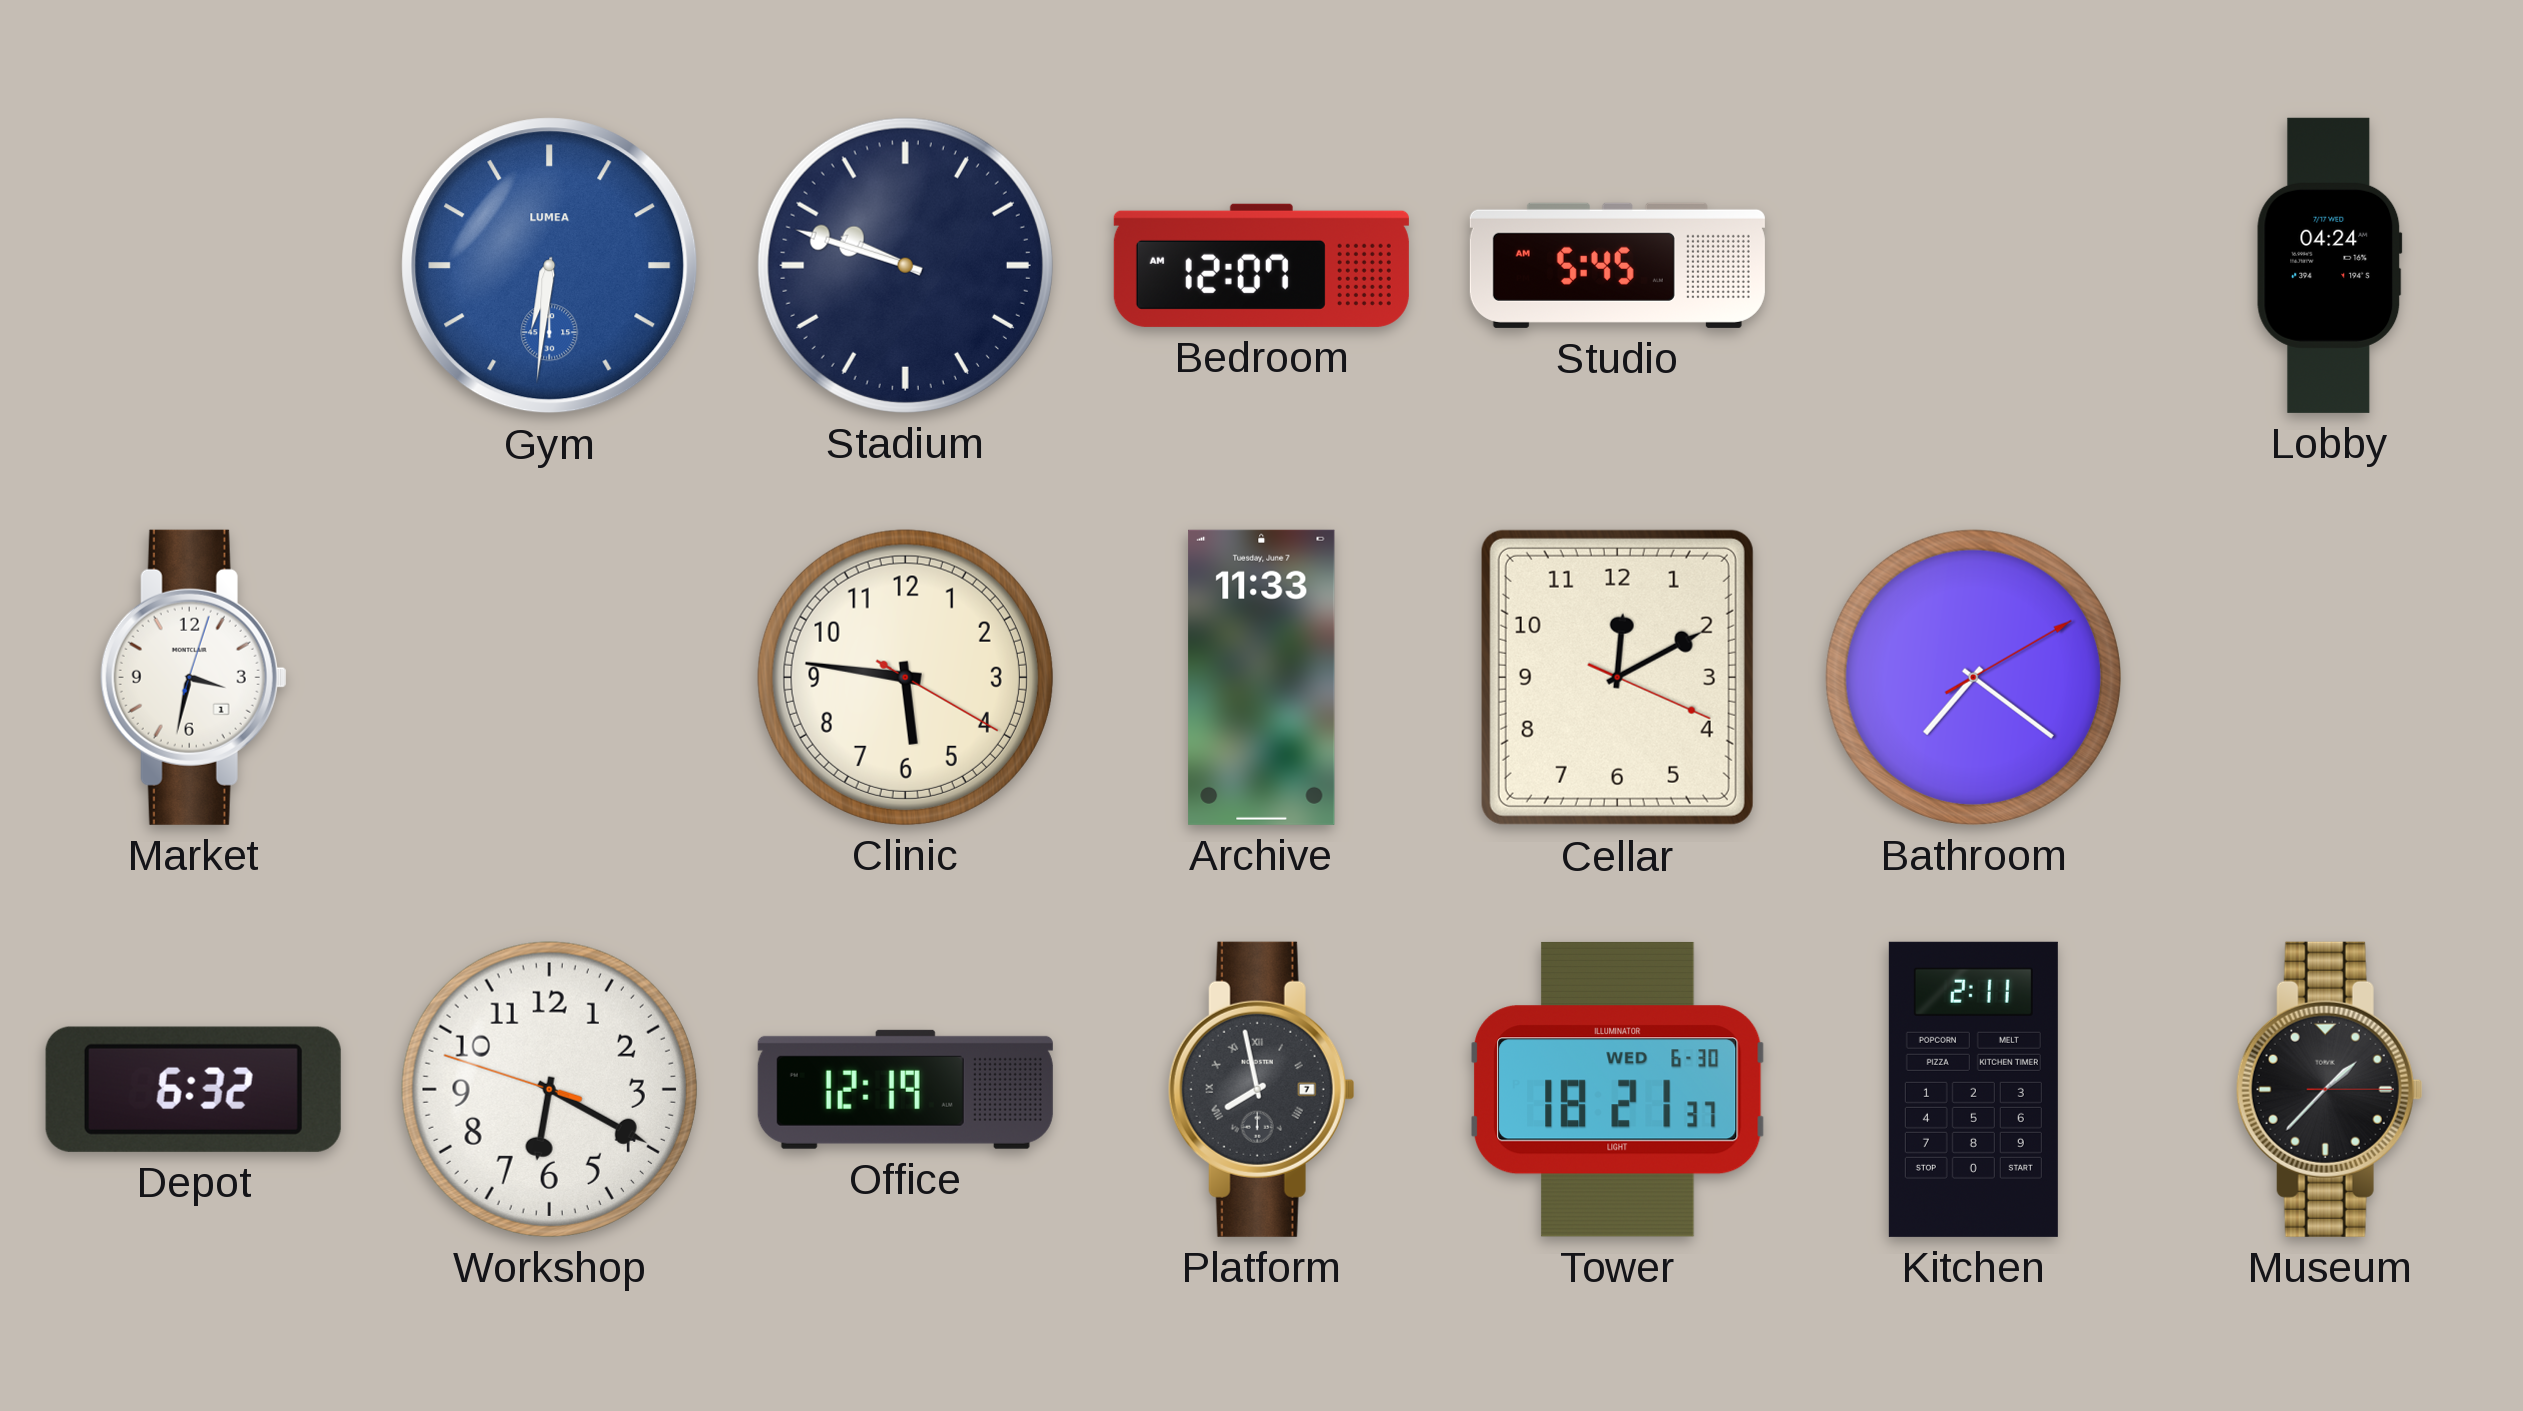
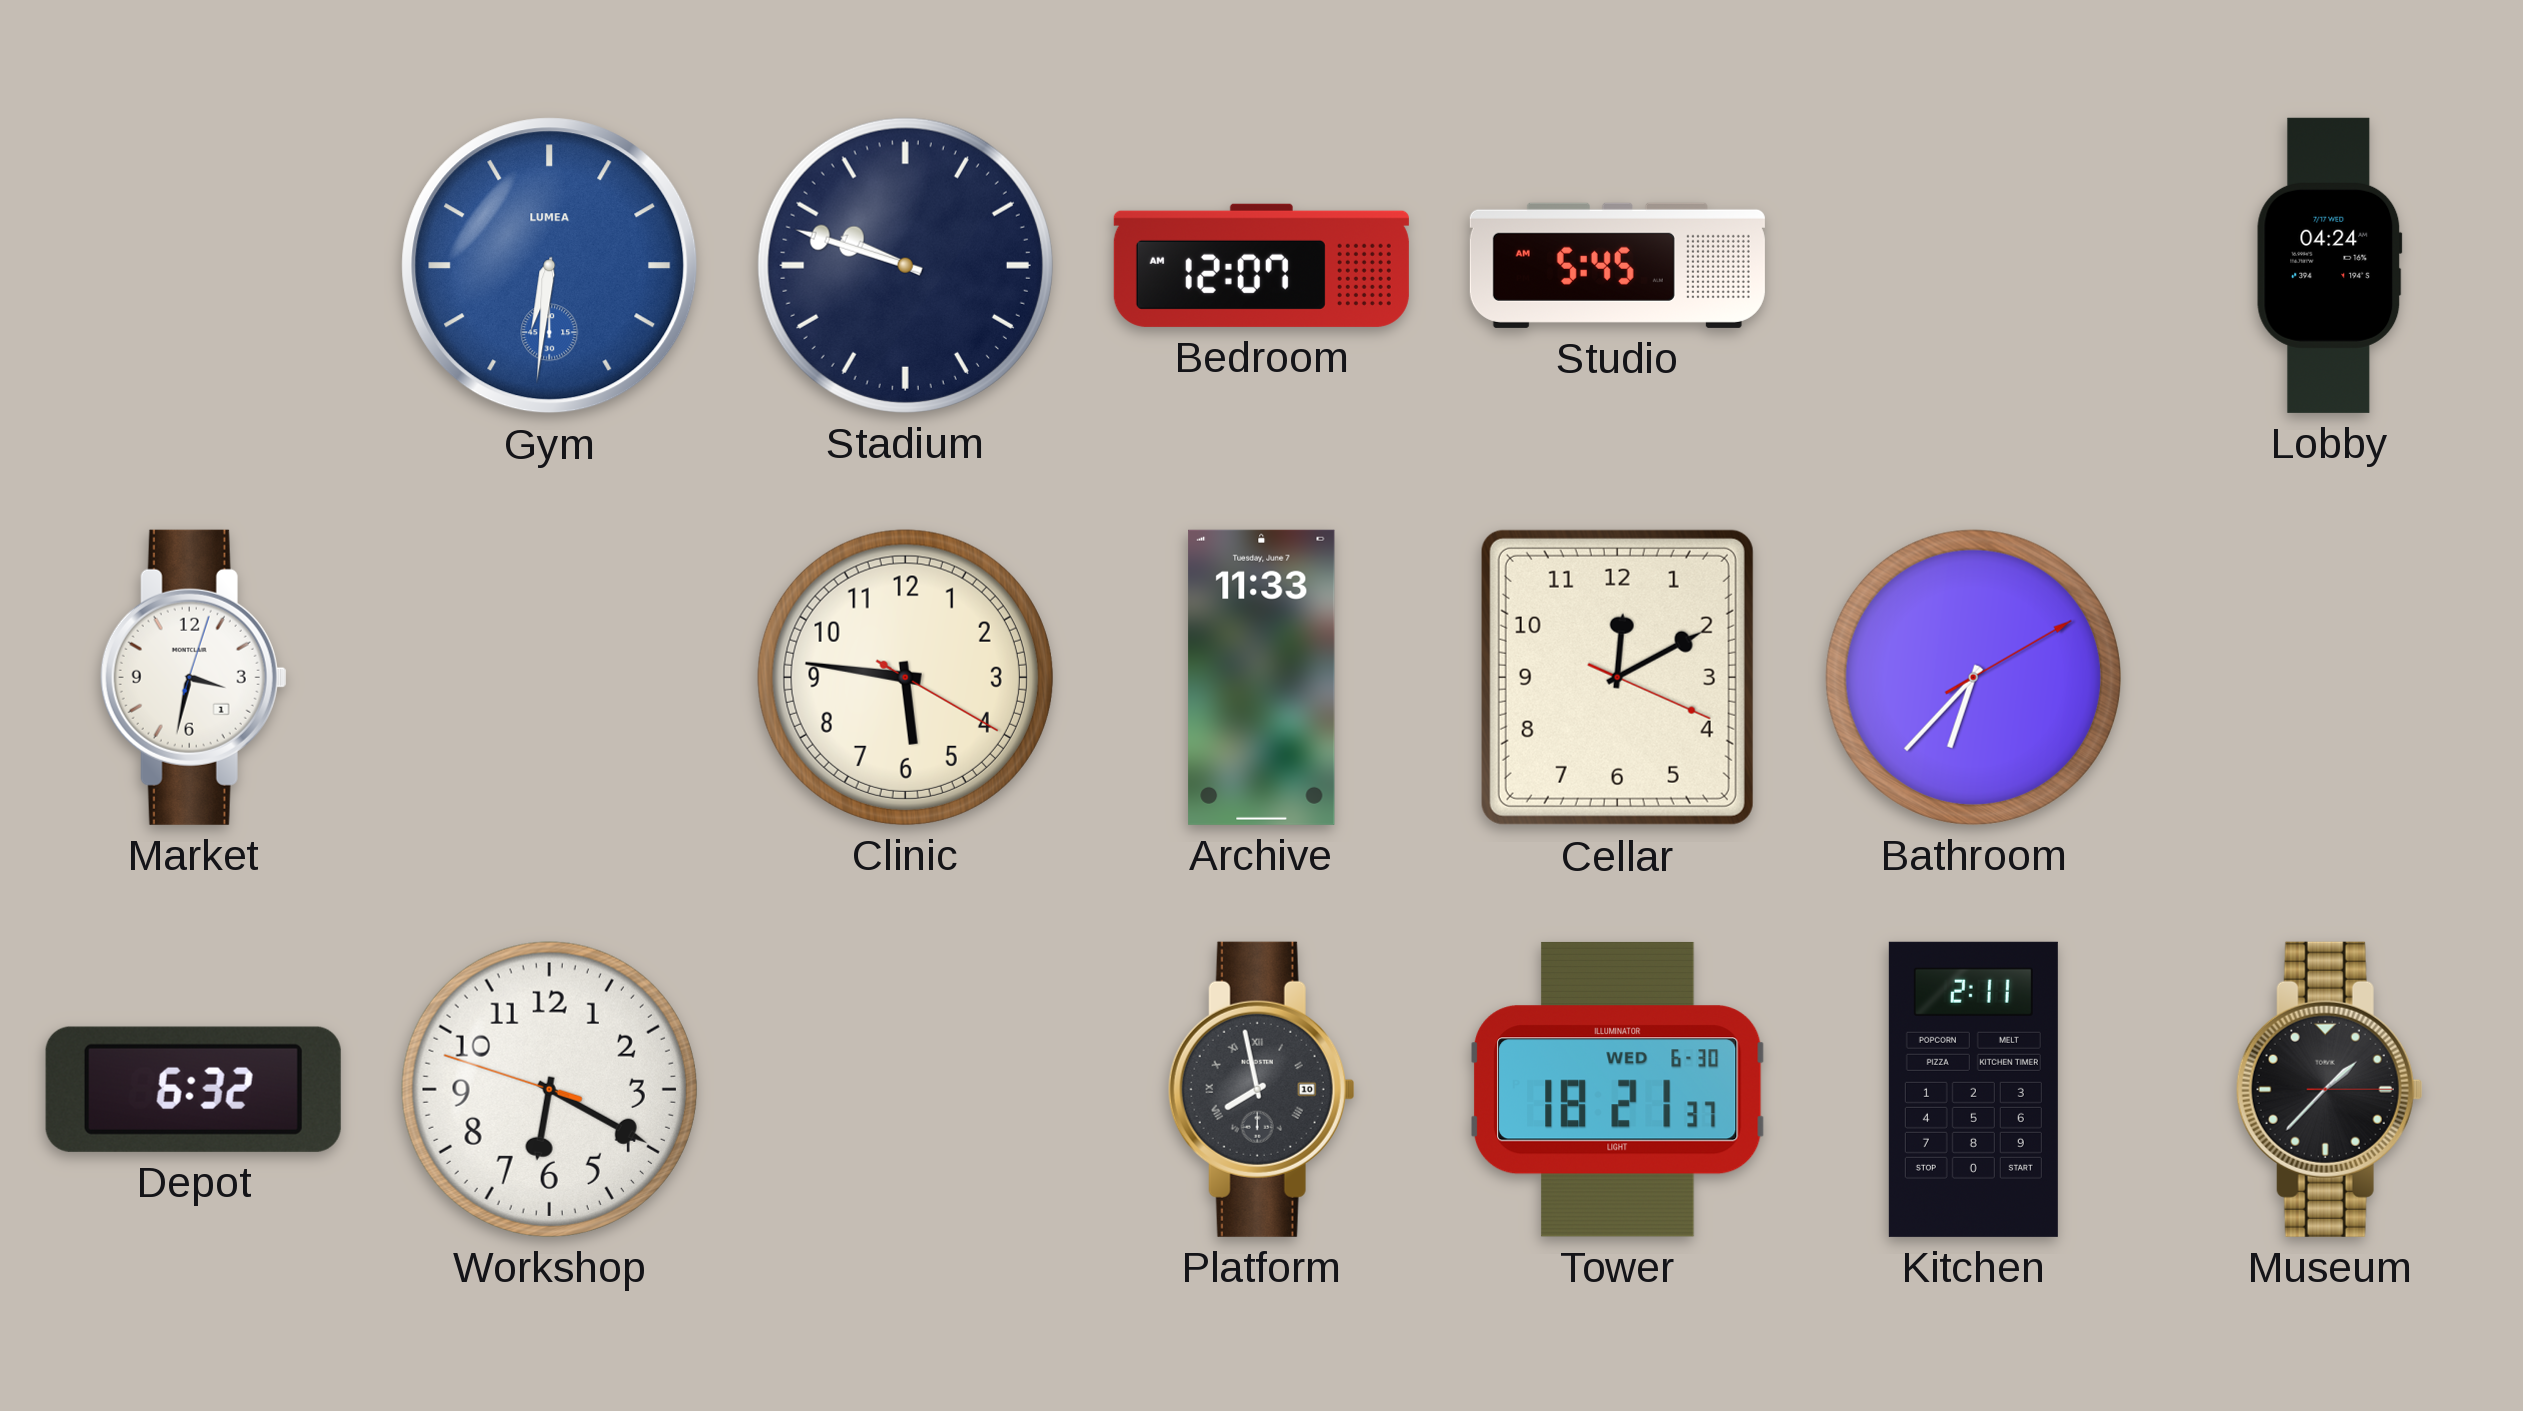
Bathroom: 7:21 -> 6:37
Office: 12:19 -> none
Platform date: 7 -> 10
